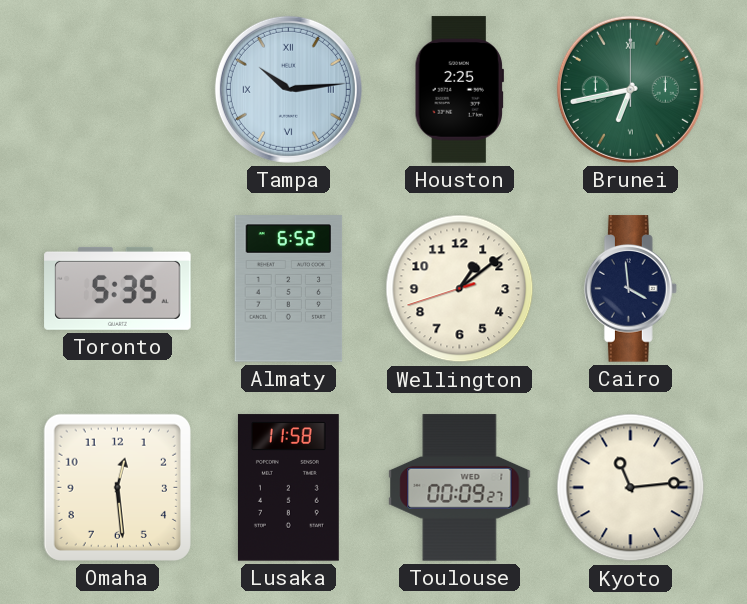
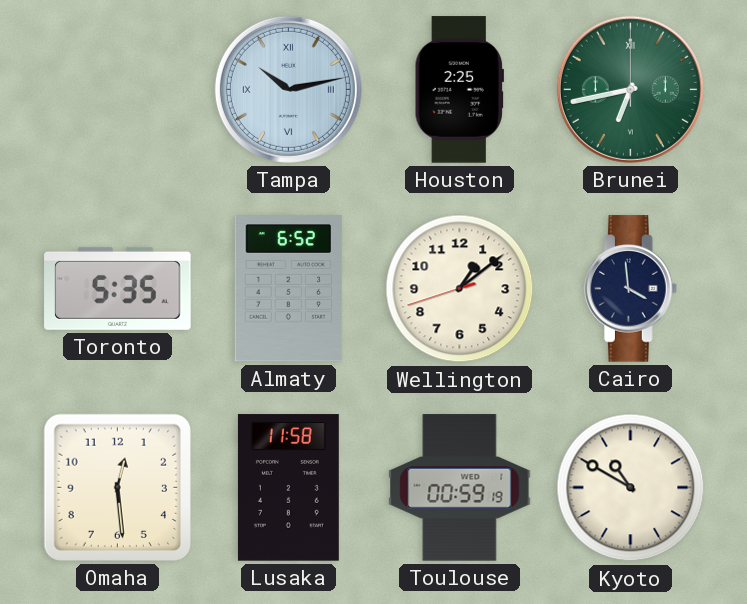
Tampa: 10:14 -> 10:13
Toulouse: 00:09 -> 00:59
Kyoto: 11:14 -> 10:50
